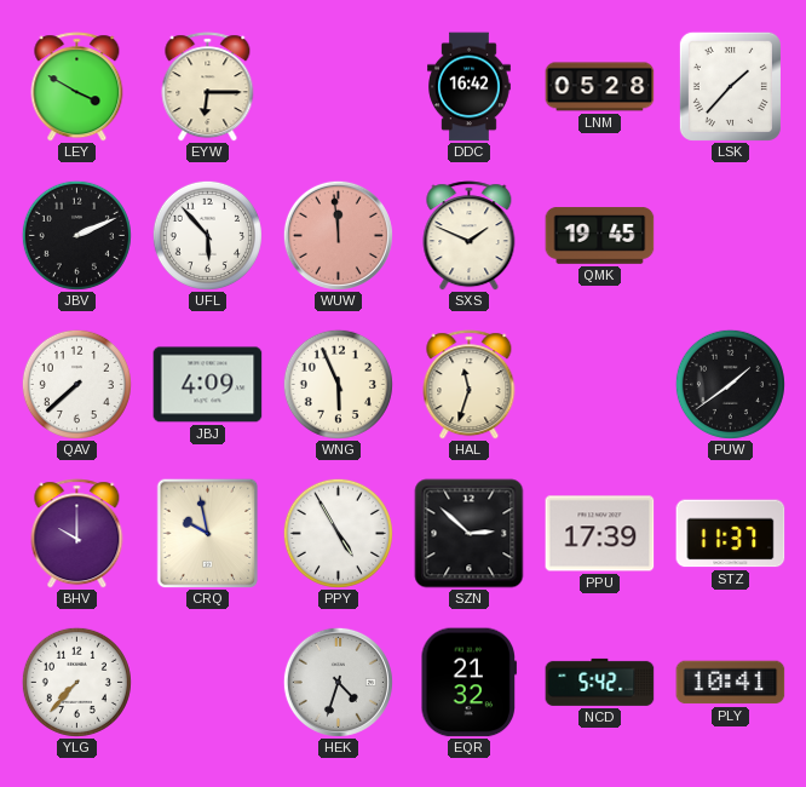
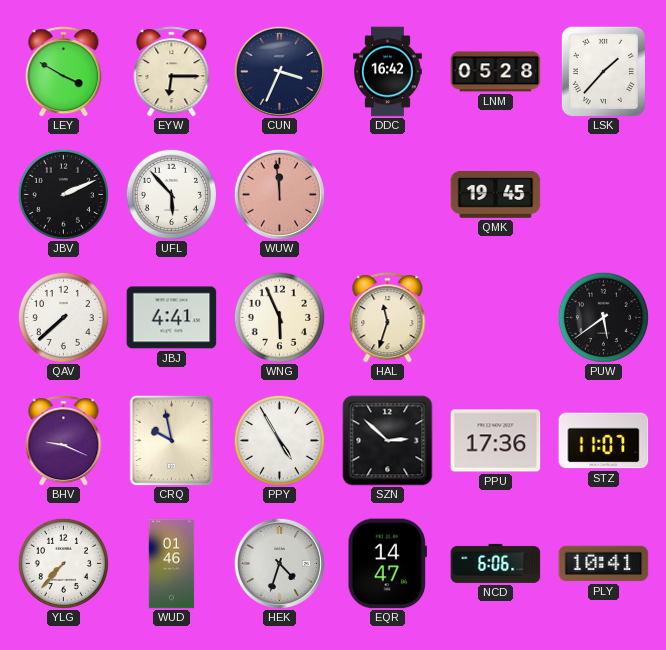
CUN: none -> 3:34
SXS: 1:49 -> none
JBJ: 4:09 -> 4:41
PUW: 1:39 -> 5:39
BHV: 10:00 -> 9:19
PPU: 17:39 -> 17:36
STZ: 11:37 -> 11:07
WUD: none -> 01:46
EQR: 21:32 -> 14:47
NCD: 5:42 -> 6:06
